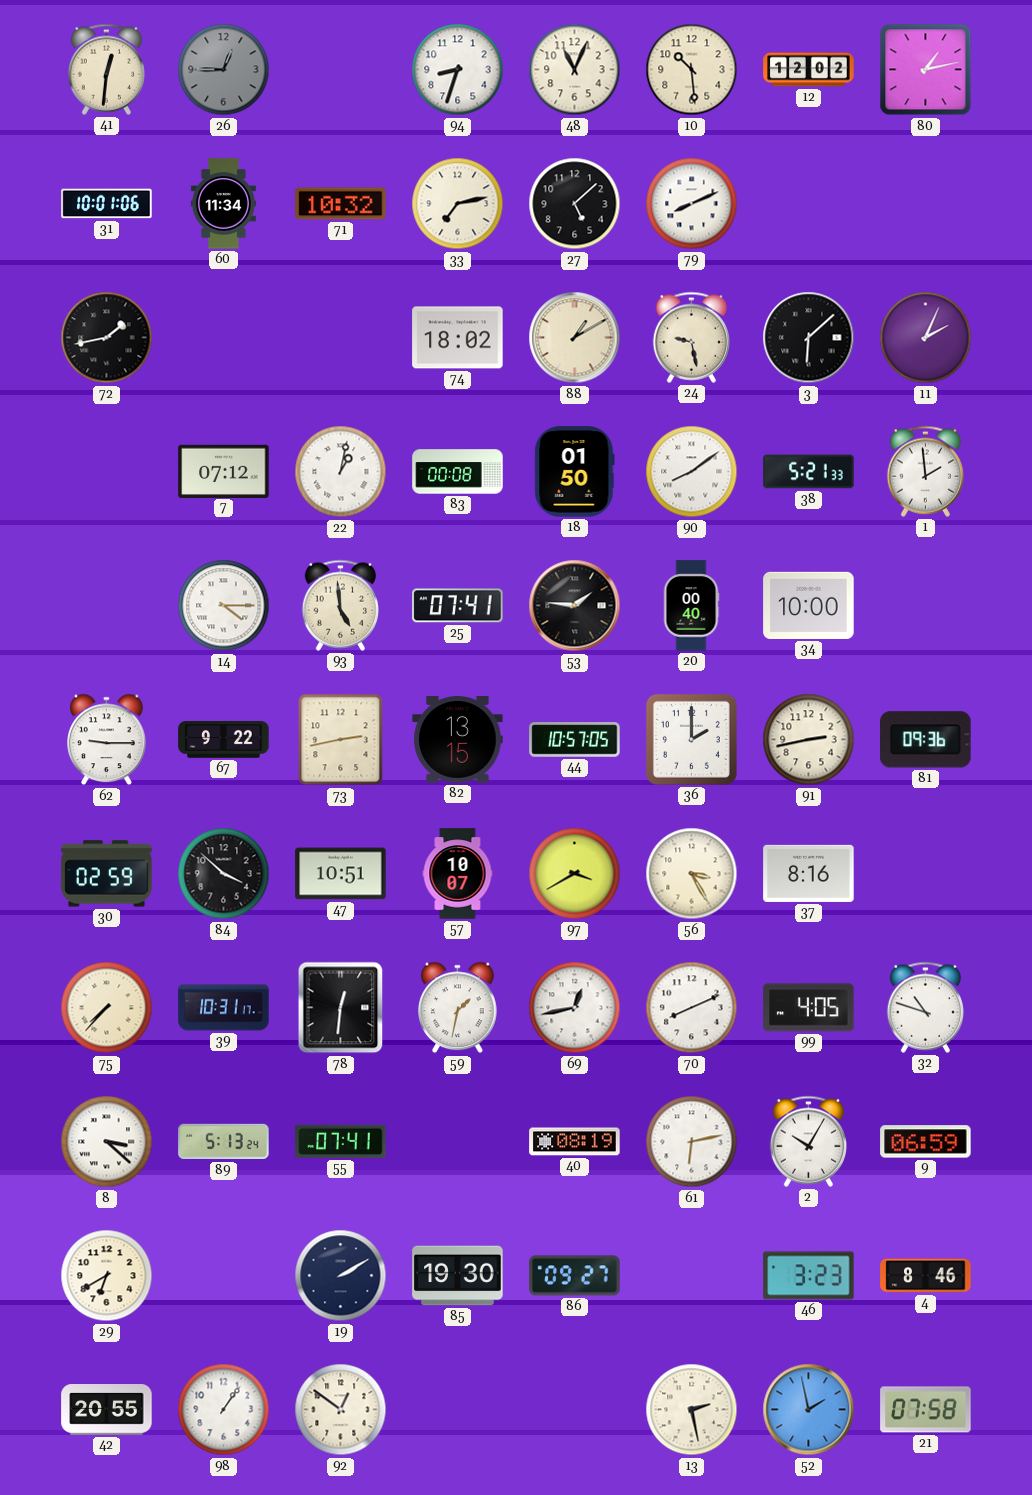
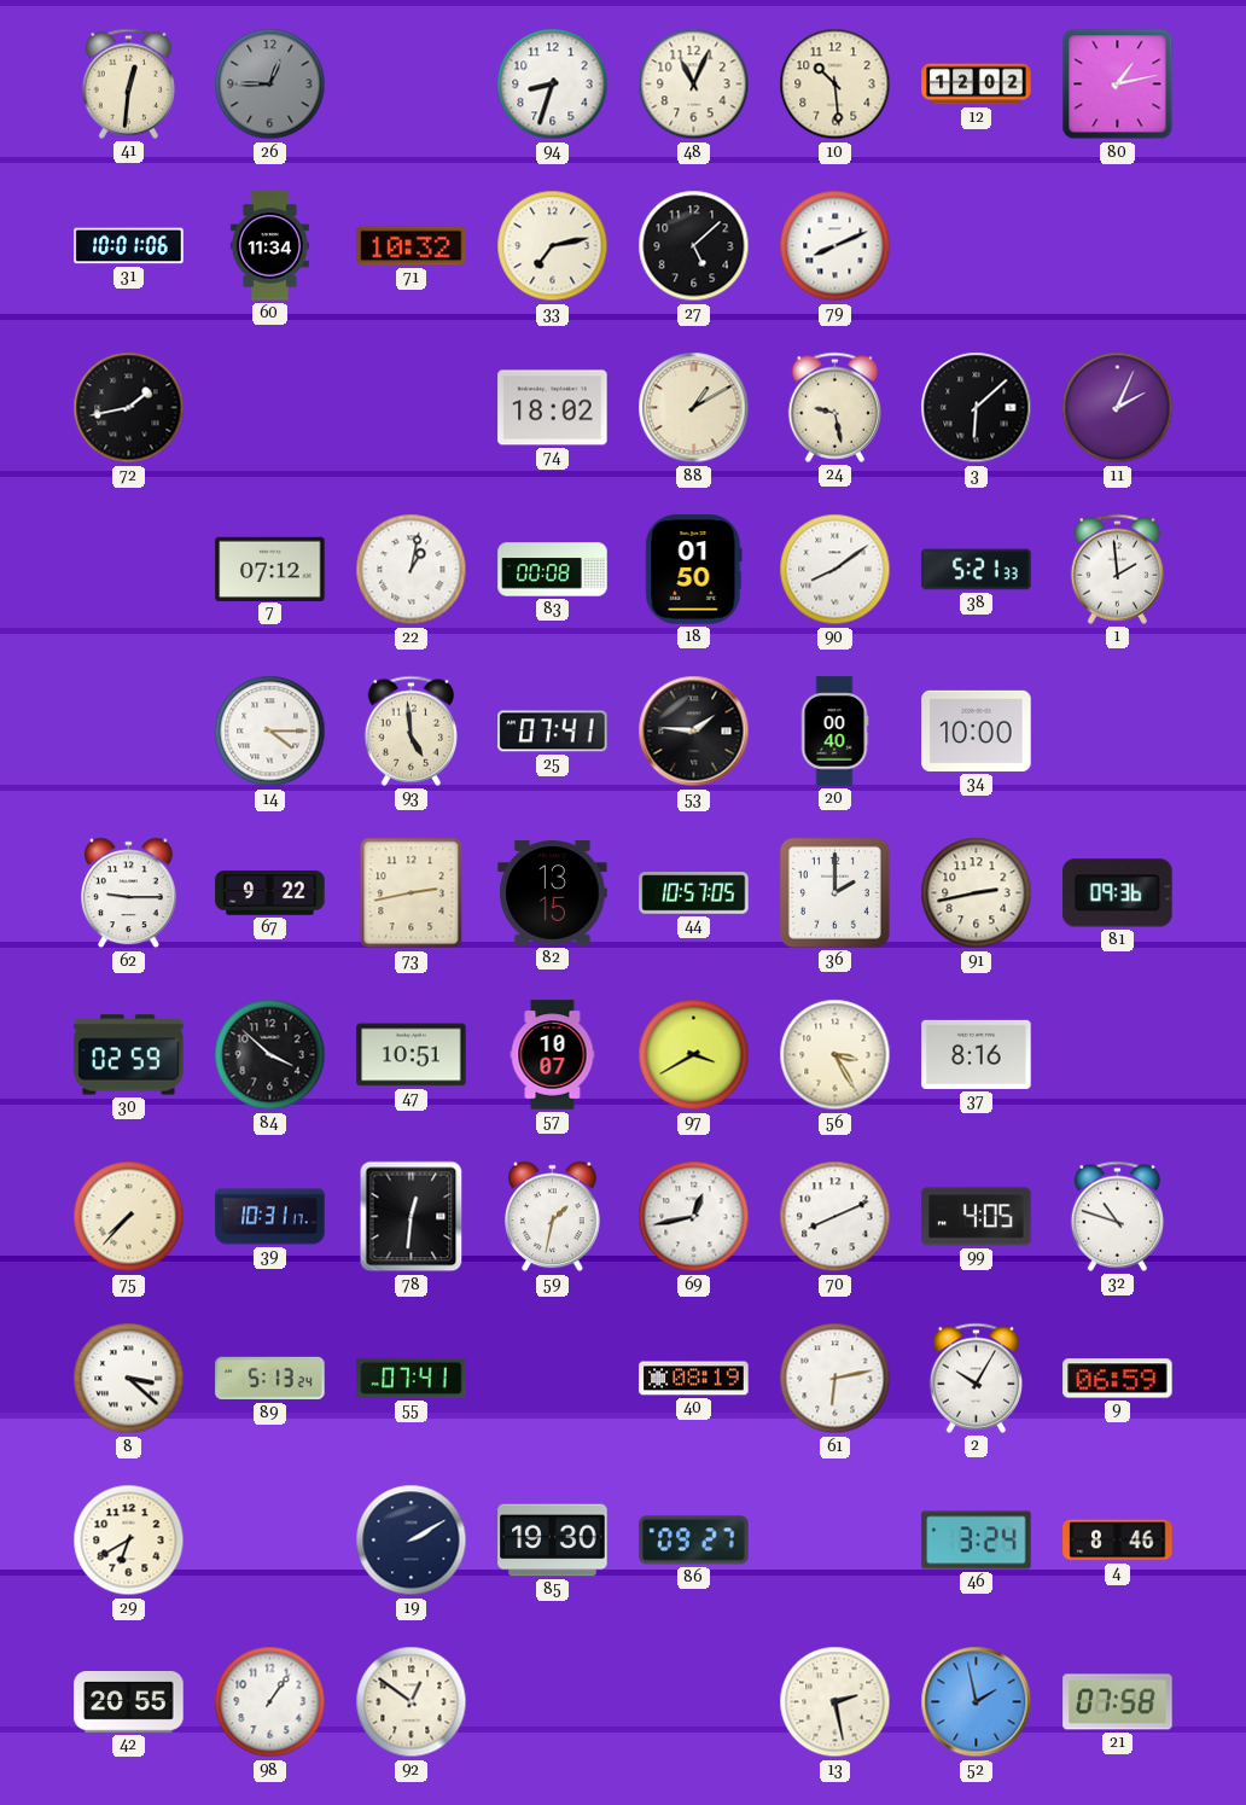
46: 3:23 -> 3:24
